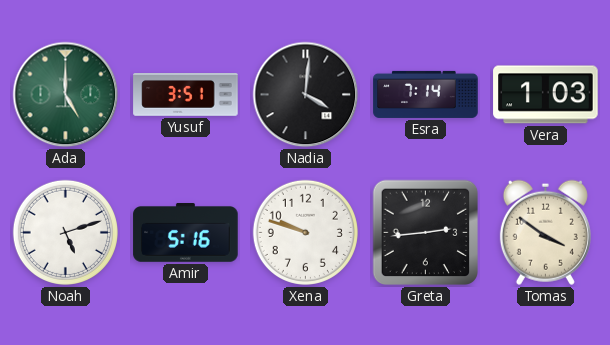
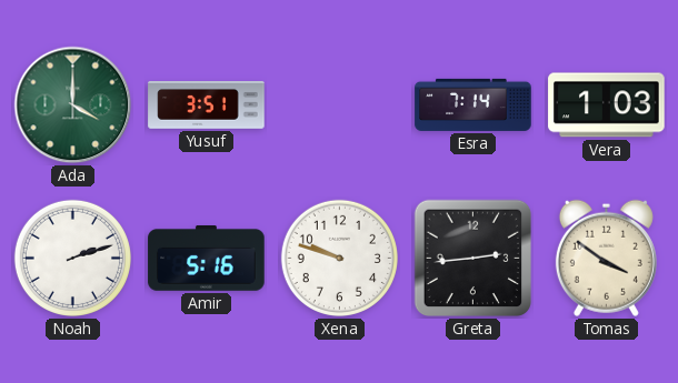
Ada: 5:00 -> 4:00
Nadia: 4:01 -> none
Noah: 5:12 -> 2:12
